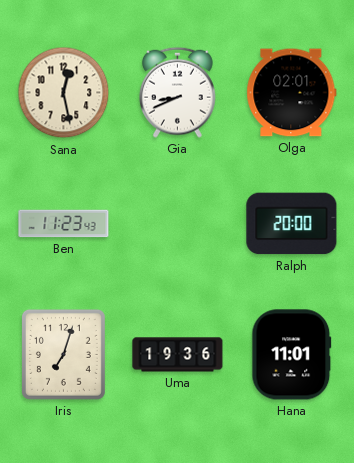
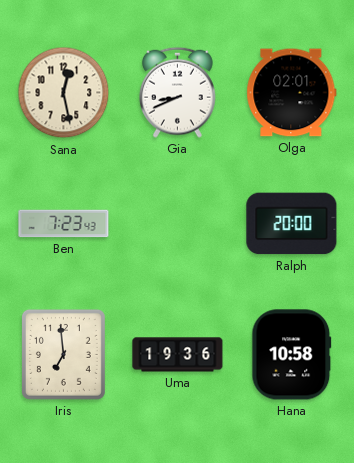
Ben: 11:23 -> 7:23
Iris: 7:03 -> 6:59
Hana: 11:01 -> 10:58
